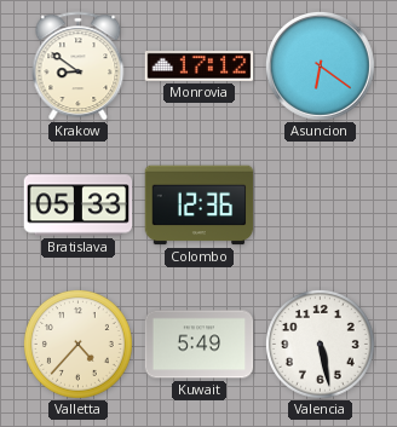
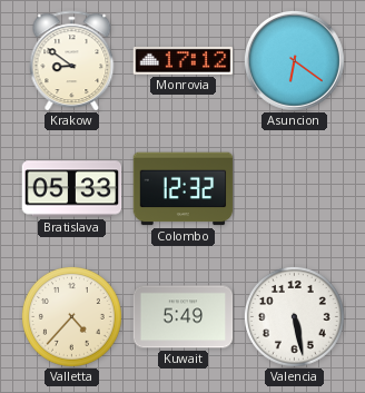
Colombo: 12:36 -> 12:32
